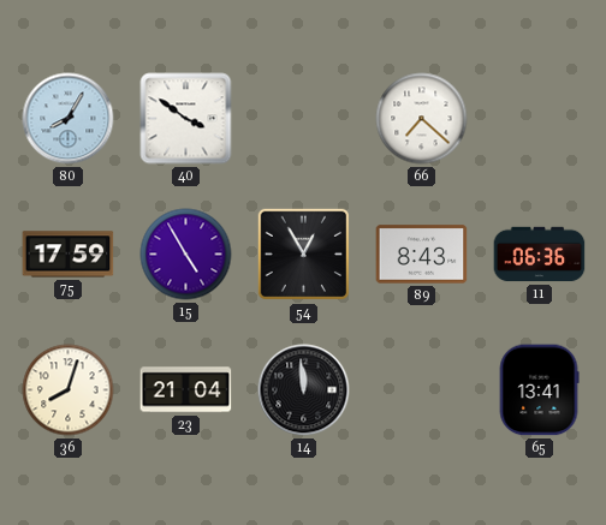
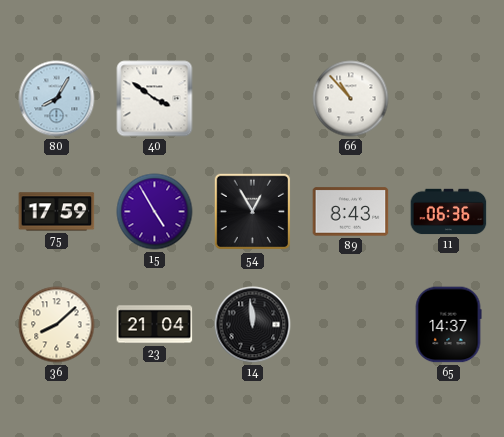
66: 7:22 -> 10:53
36: 8:03 -> 8:08
65: 13:41 -> 14:37
